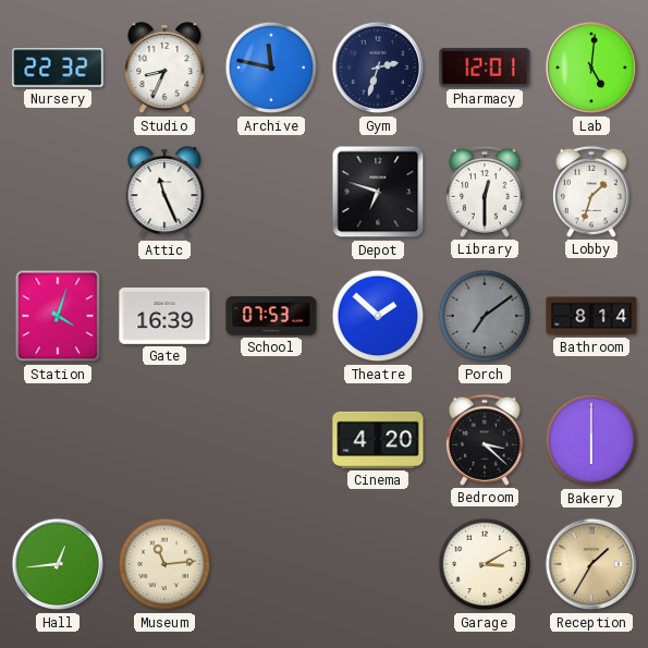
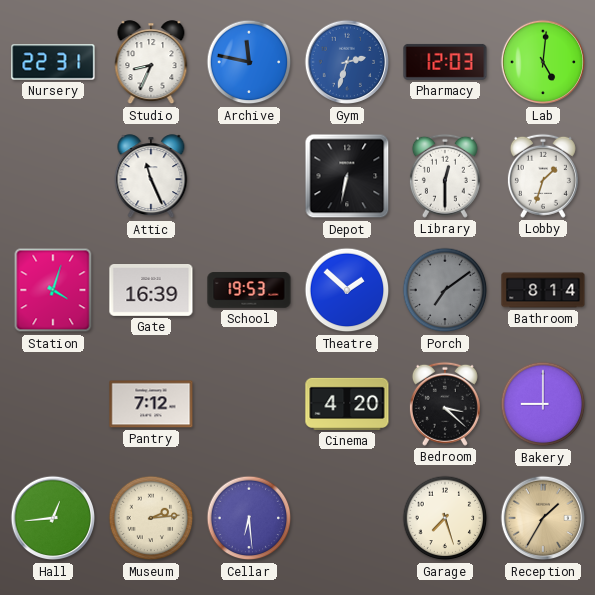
Nursery: 22:32 -> 22:31
Gym dial: navy -> blue
Pharmacy: 12:01 -> 12:03
Depot: 6:48 -> 6:32
School: 07:53 -> 19:53
Pantry: none -> 7:12
Bakery: 6:00 -> 9:00
Museum: 11:14 -> 2:14
Cellar: none -> 6:29
Garage: 3:10 -> 7:27
